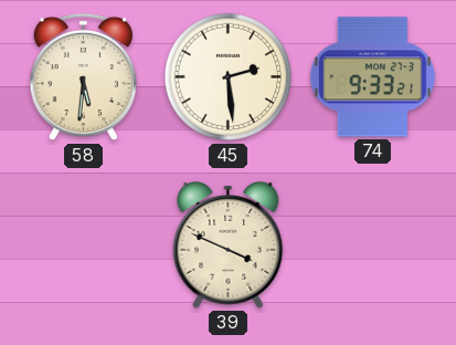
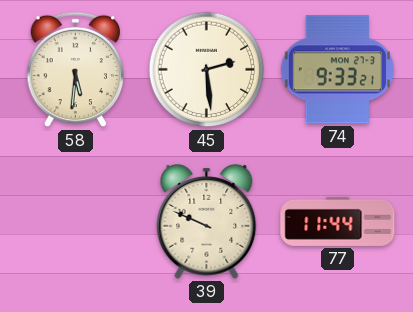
39: 3:49 -> 9:49
77: none -> 11:44
